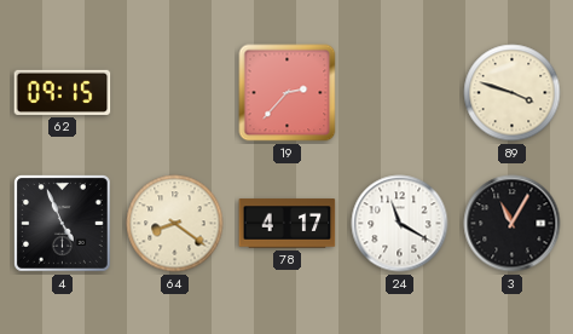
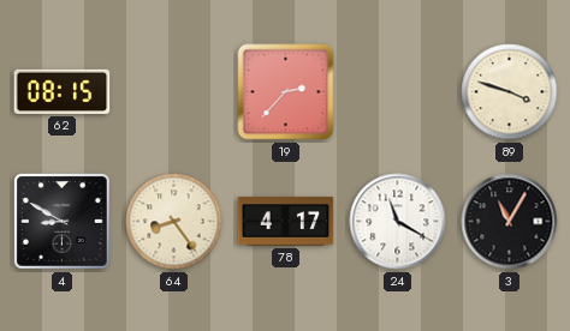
62: 09:15 -> 08:15
4: 4:56 -> 8:50
64: 8:21 -> 8:24
